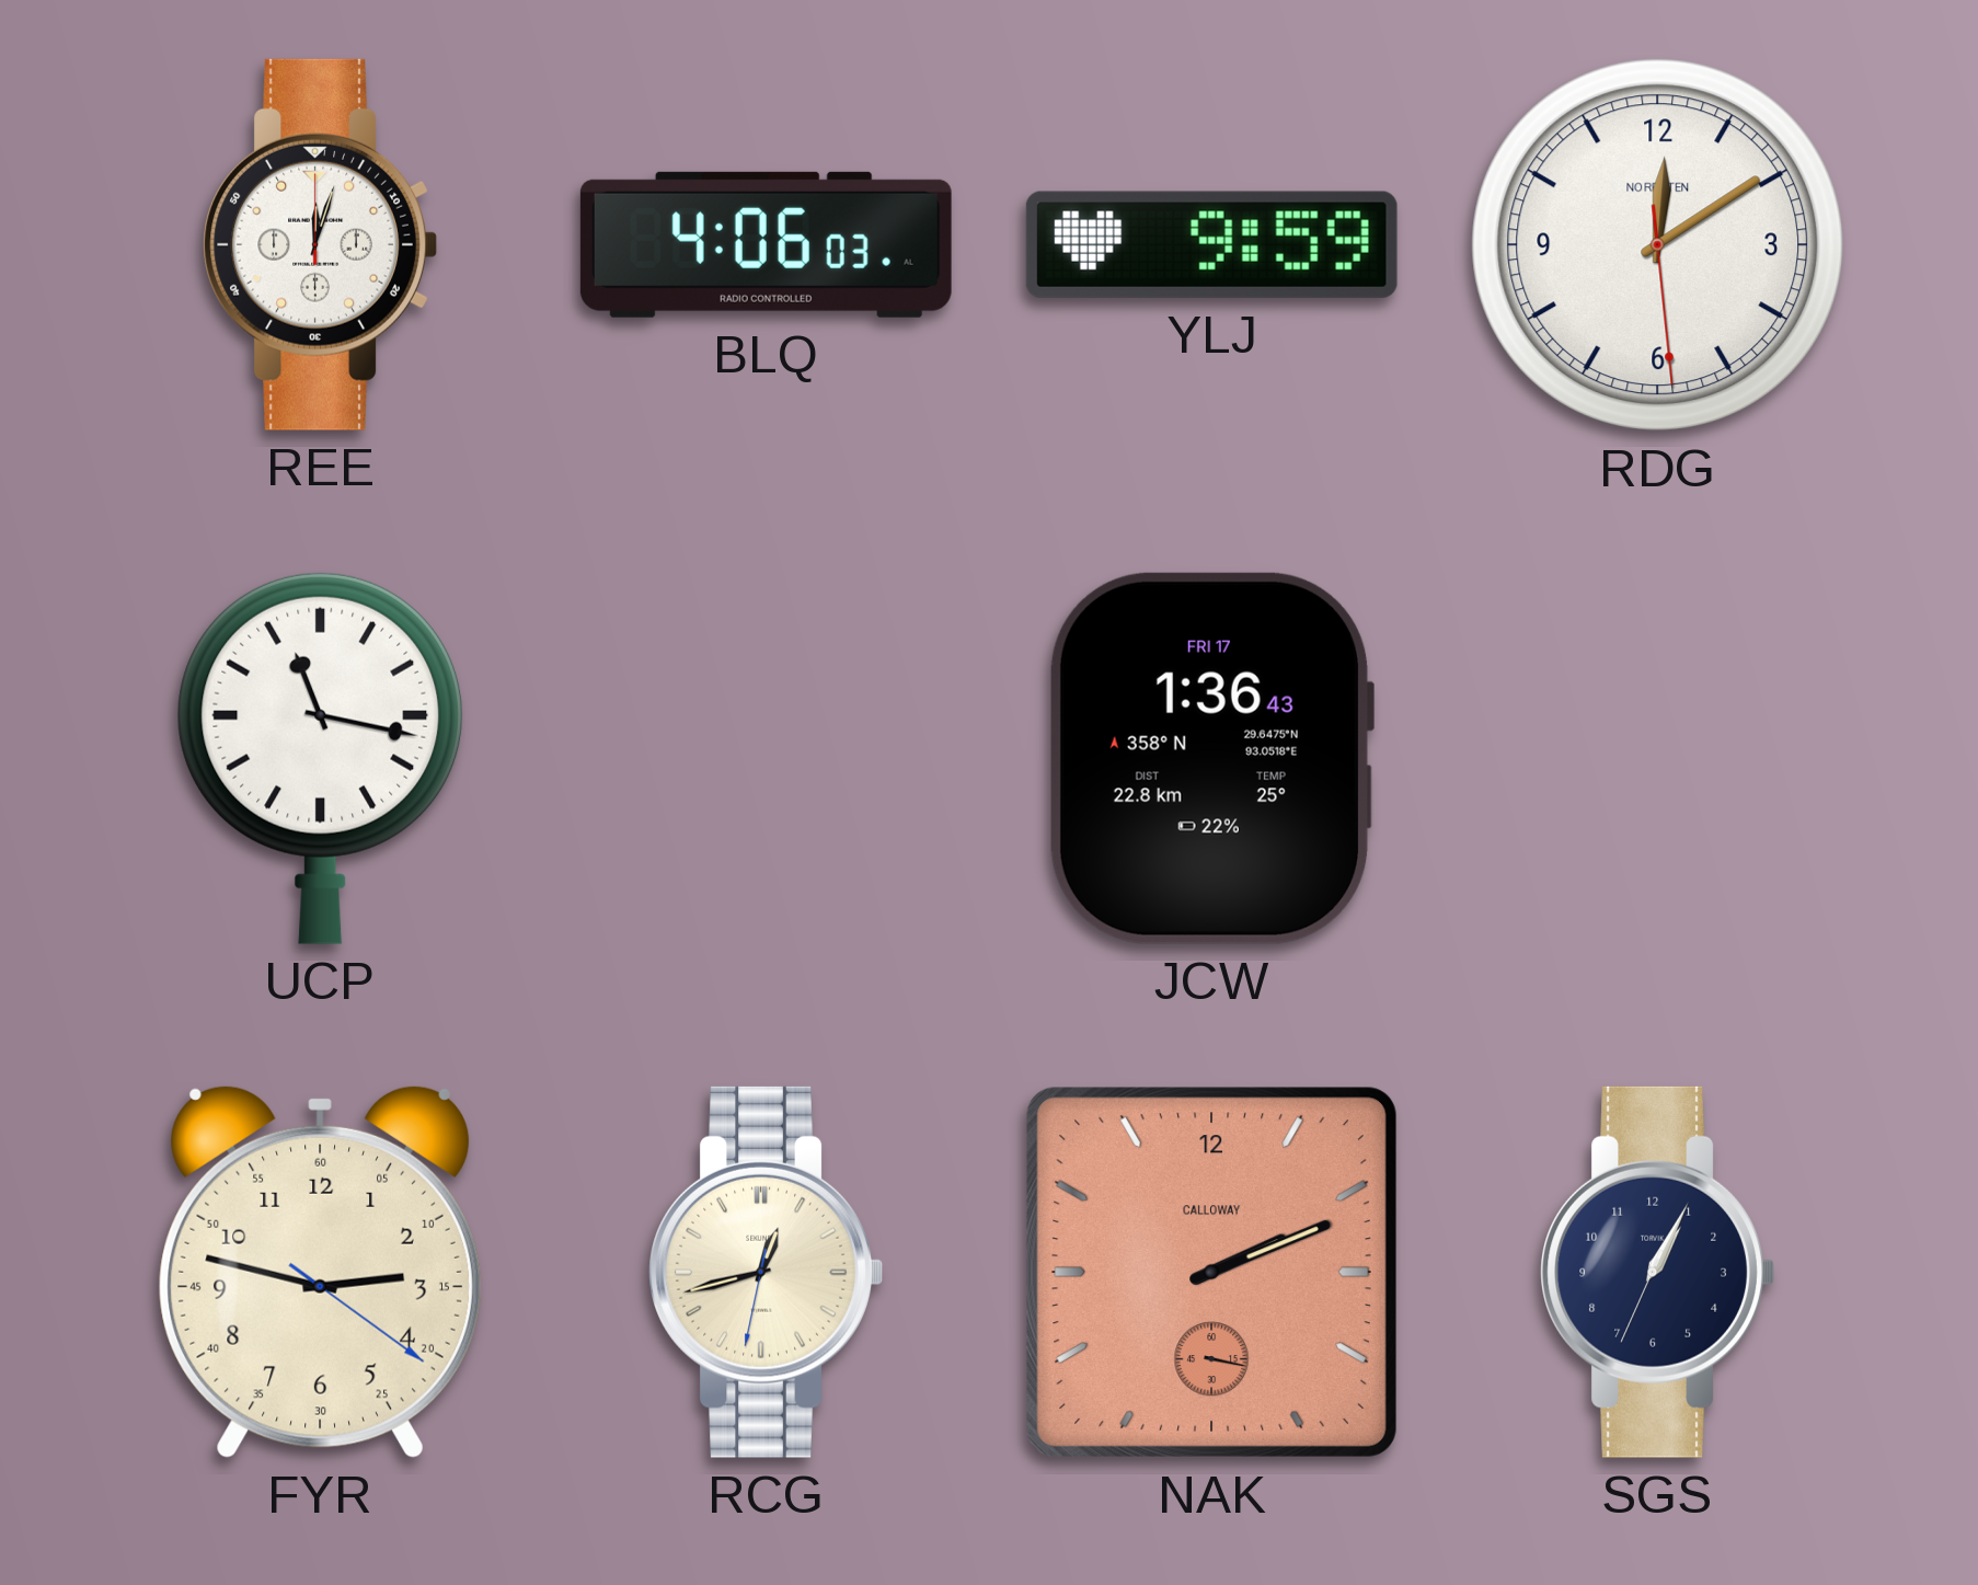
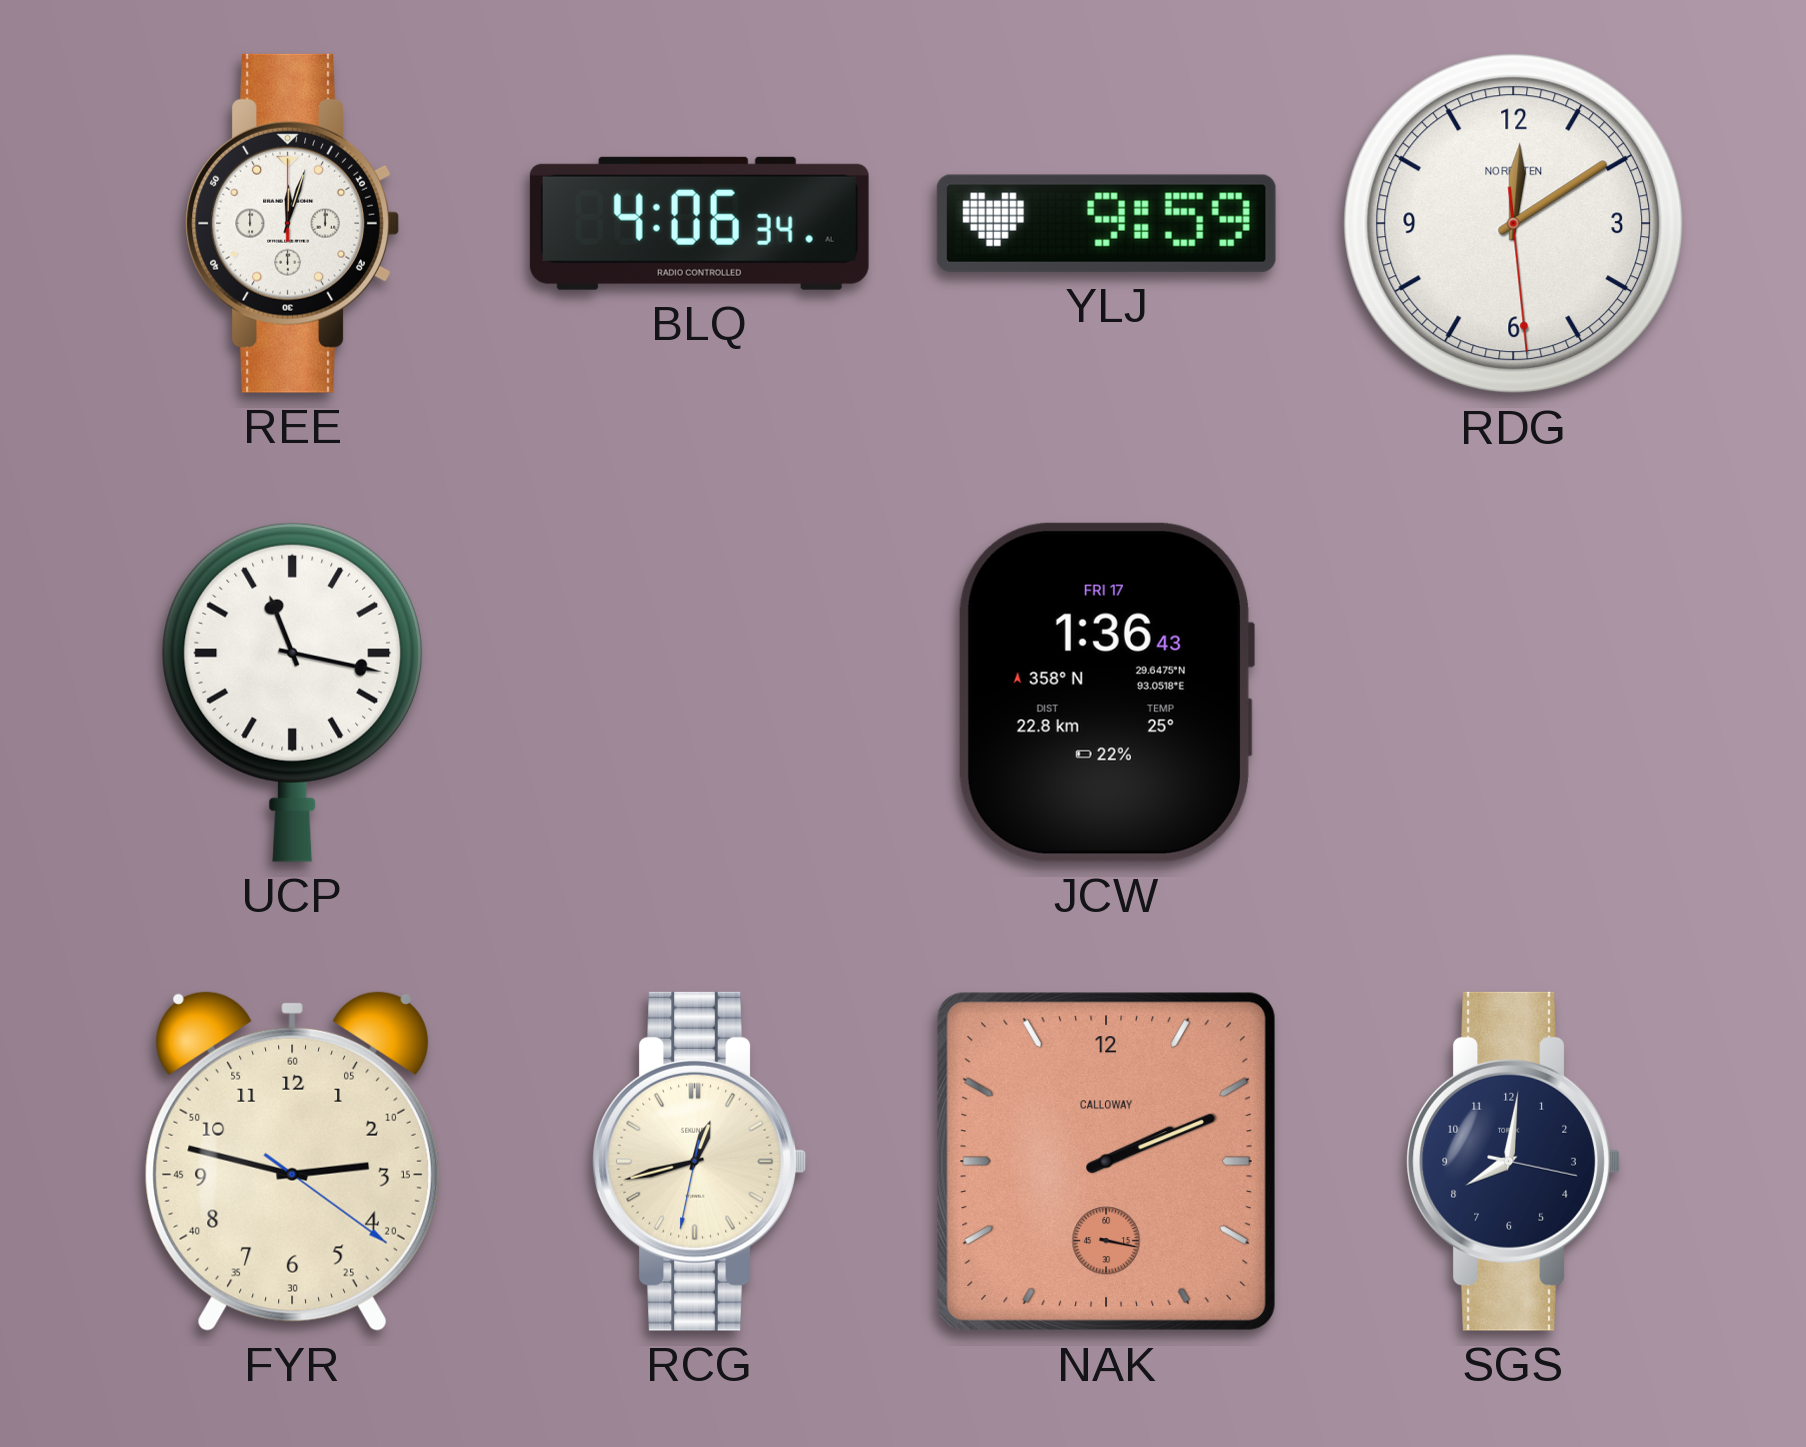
BLQ: 4:06:03 -> 4:06:34
SGS: 1:04 -> 8:01
